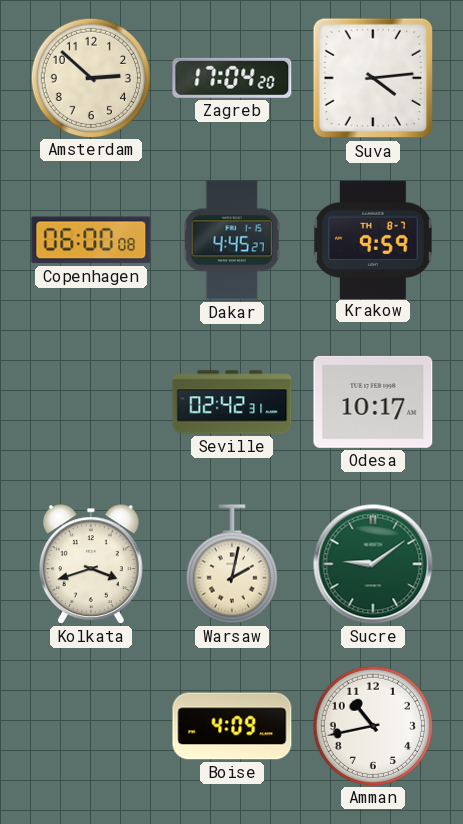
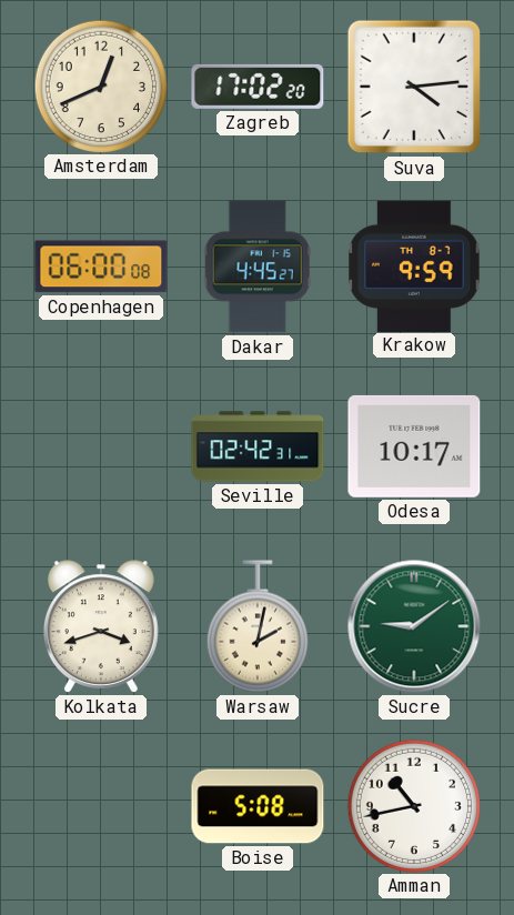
Amsterdam: 2:52 -> 12:41
Zagreb: 17:04 -> 17:02
Boise: 4:09 -> 5:08
